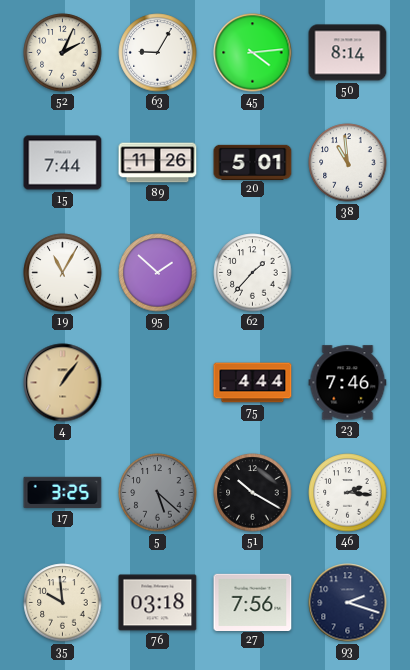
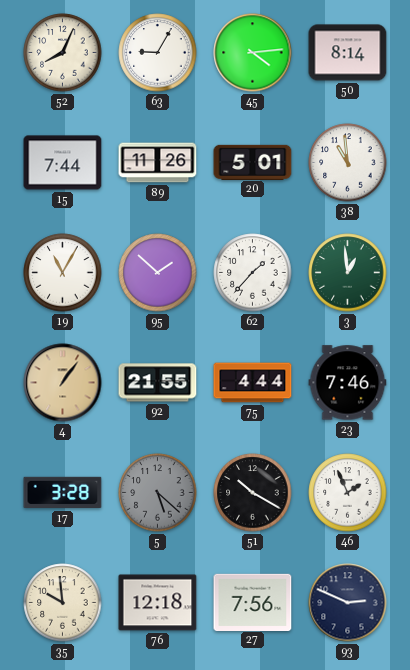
52: 2:04 -> 8:04
3: none -> 12:59
92: none -> 21:55
17: 3:25 -> 3:28
46: 2:16 -> 1:56
76: 03:18 -> 12:18
93: 2:18 -> 2:49
